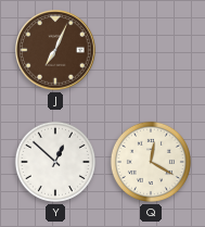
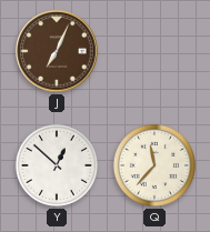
Q: 12:20 -> 11:37
